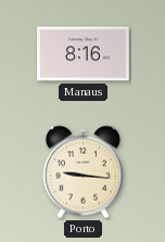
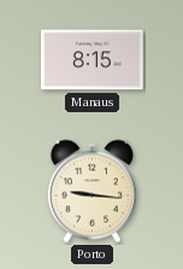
Manaus: 8:16 -> 8:15
